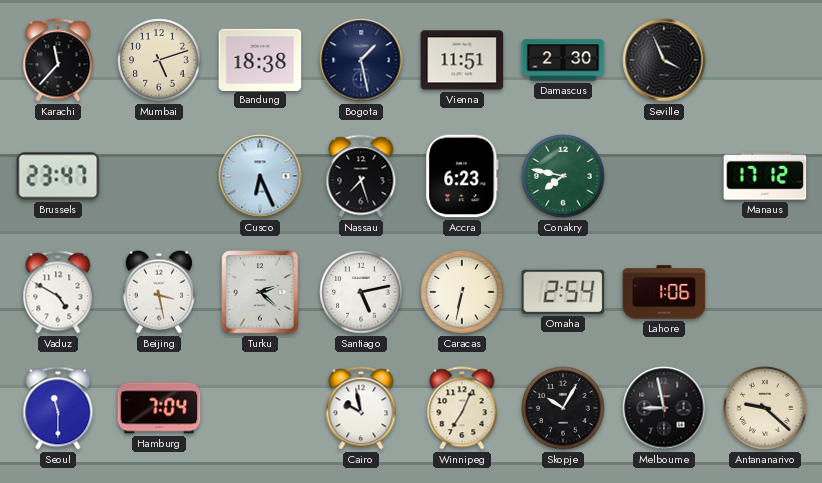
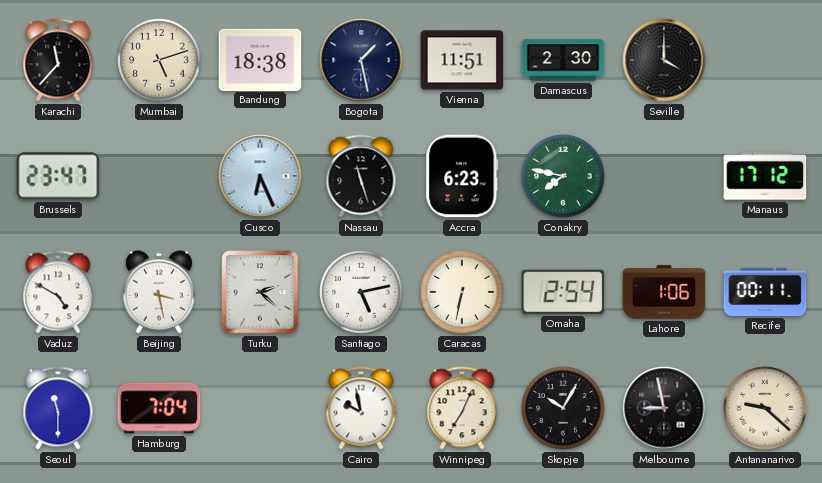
Seville: 3:56 -> 4:00
Nassau: 7:27 -> 11:27
Recife: none -> 00:11
